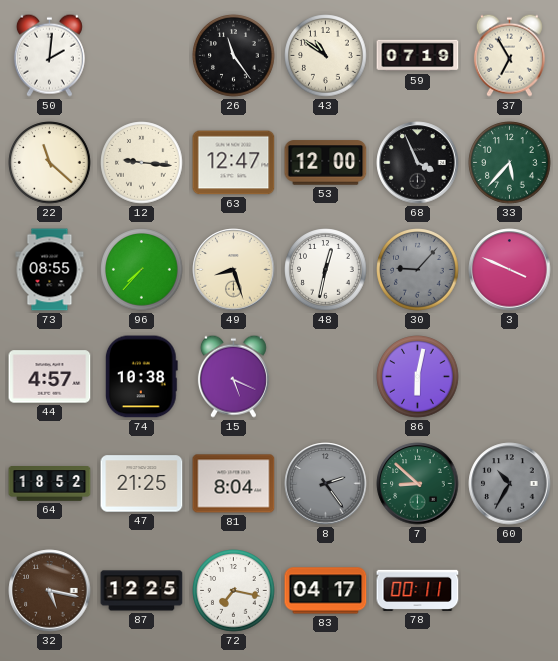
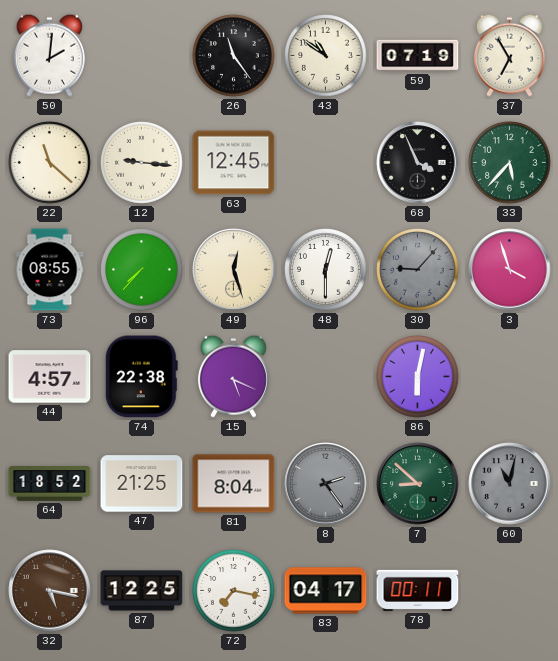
63: 12:47 -> 12:45
53: 12:00 -> none
49: 8:27 -> 12:27
48: 12:32 -> 12:30
3: 3:49 -> 3:57
74: 10:38 -> 22:38
60: 10:35 -> 11:02
